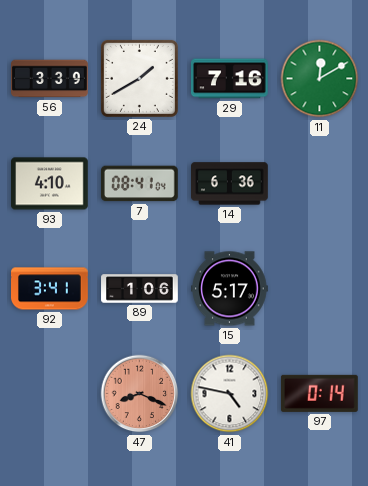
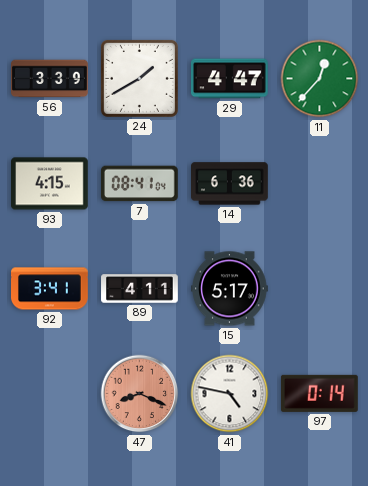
29: 7:16 -> 4:47
11: 12:10 -> 12:37
93: 4:10 -> 4:15
89: 1:06 -> 4:11
